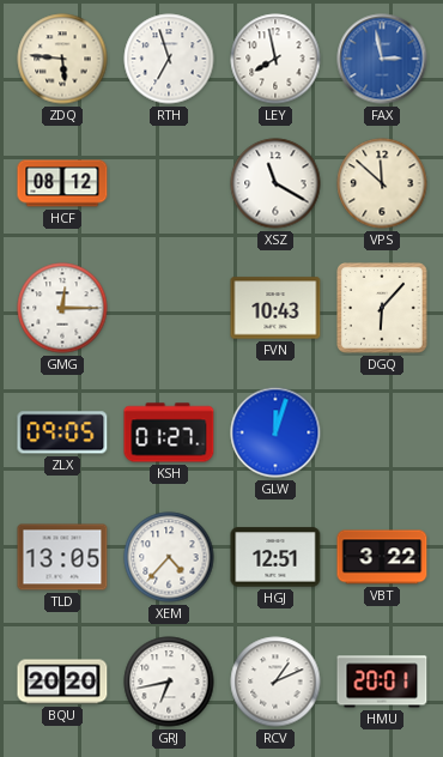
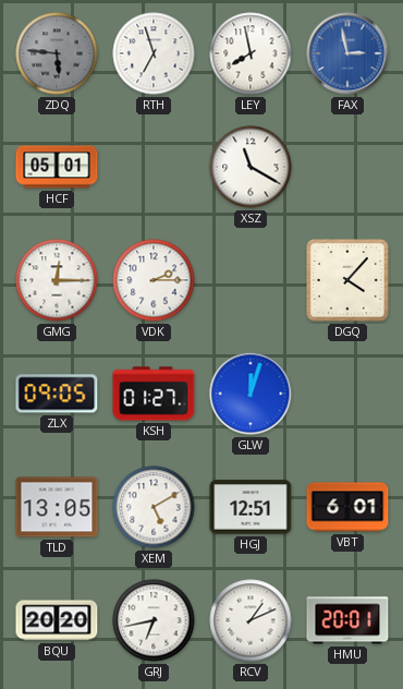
ZDQ dial: cream -> grey
HCF: 08:12 -> 05:01
VPS: 11:52 -> none
VDK: none -> 2:15
FVN: 10:43 -> none
DGQ: 6:07 -> 4:07
XEM: 4:37 -> 5:10
VBT: 3:22 -> 6:01
